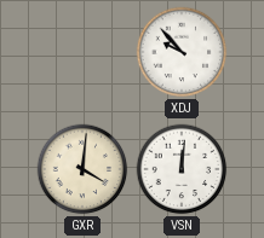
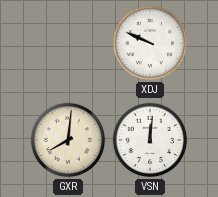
XDJ: 9:53 -> 9:49
GXR: 4:01 -> 8:01
